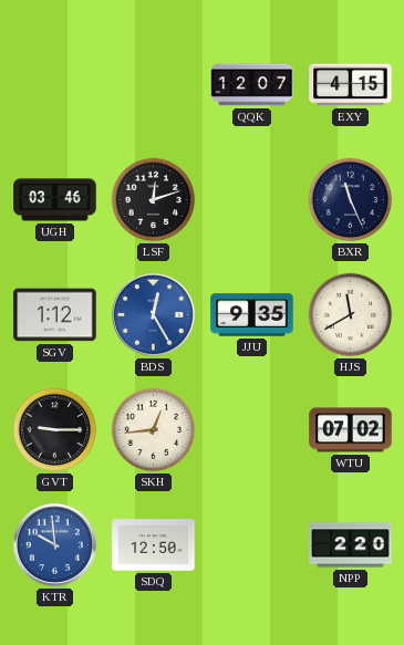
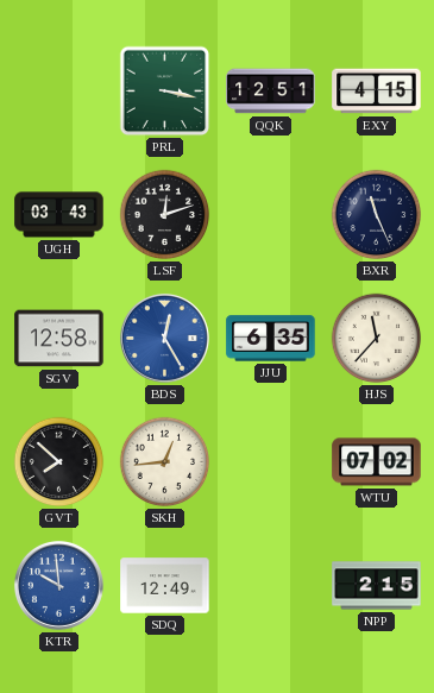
PRL: none -> 3:17
QQK: 12:07 -> 12:51
UGH: 03:46 -> 03:43
SGV: 1:12 -> 12:58
JJU: 9:35 -> 6:35
HJS: 11:40 -> 11:37
GVT: 9:15 -> 7:52
SDQ: 12:50 -> 12:49
NPP: 2:20 -> 2:15
